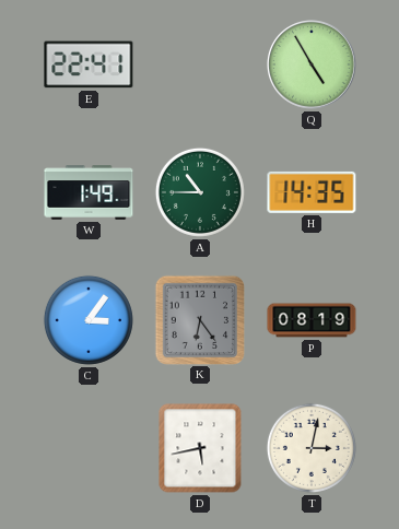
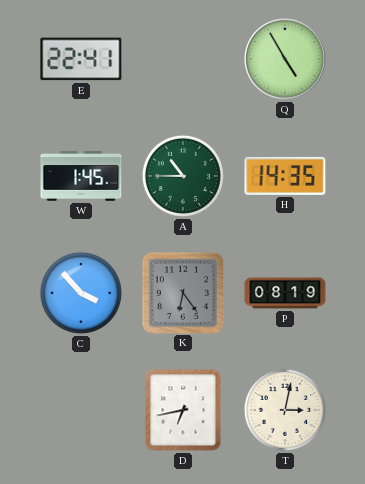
W: 1:49 -> 1:45
C: 3:06 -> 3:53
D: 5:43 -> 6:43
